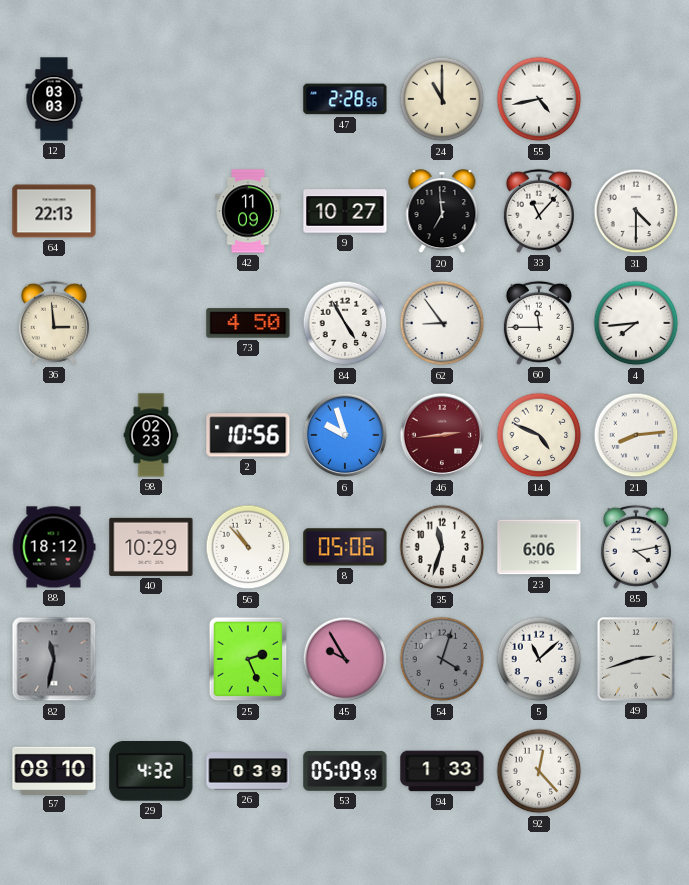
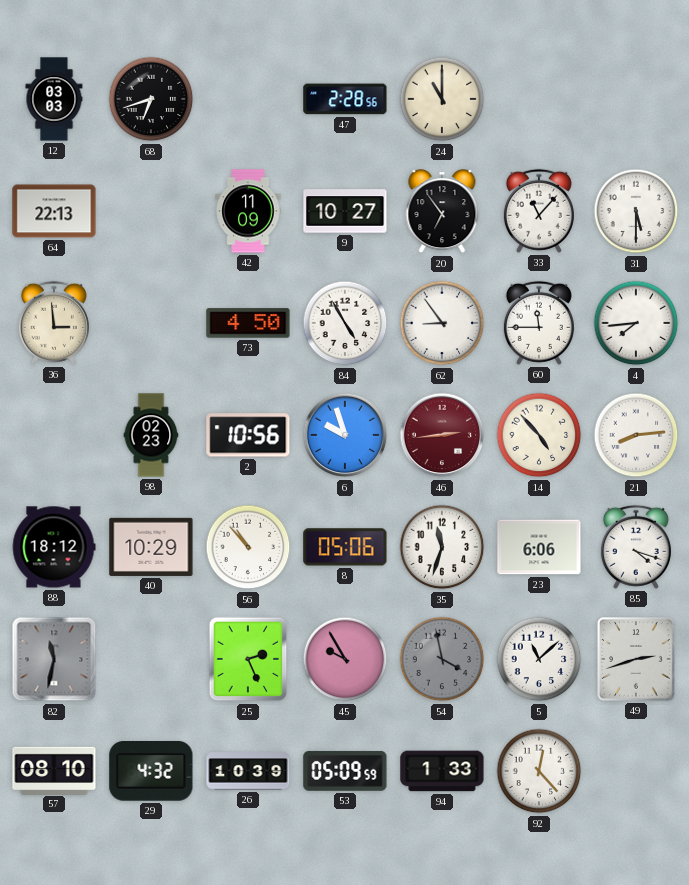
68: none -> 6:42
55: 4:43 -> none
20: 6:59 -> 6:54
31: 4:30 -> 5:30
14: 4:49 -> 4:53
85: 4:13 -> 4:18
54: 4:03 -> 3:58
26: 0:39 -> 10:39
